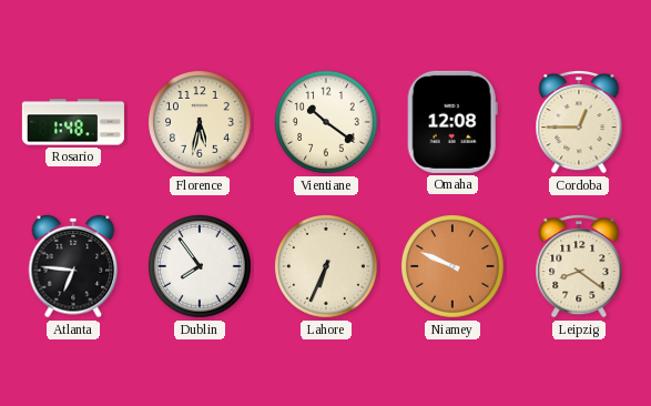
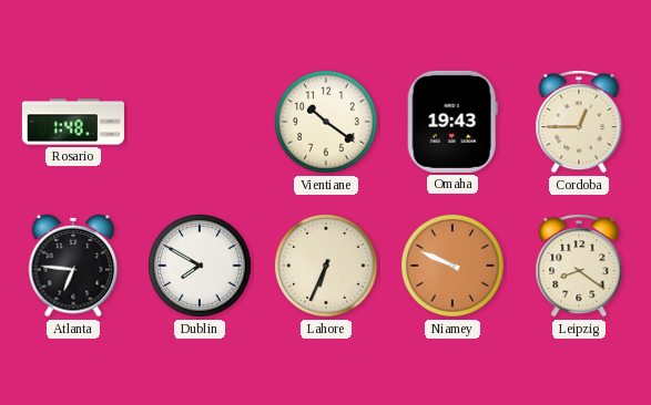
Florence: 5:32 -> none
Omaha: 12:08 -> 19:43
Dublin: 7:54 -> 7:50
